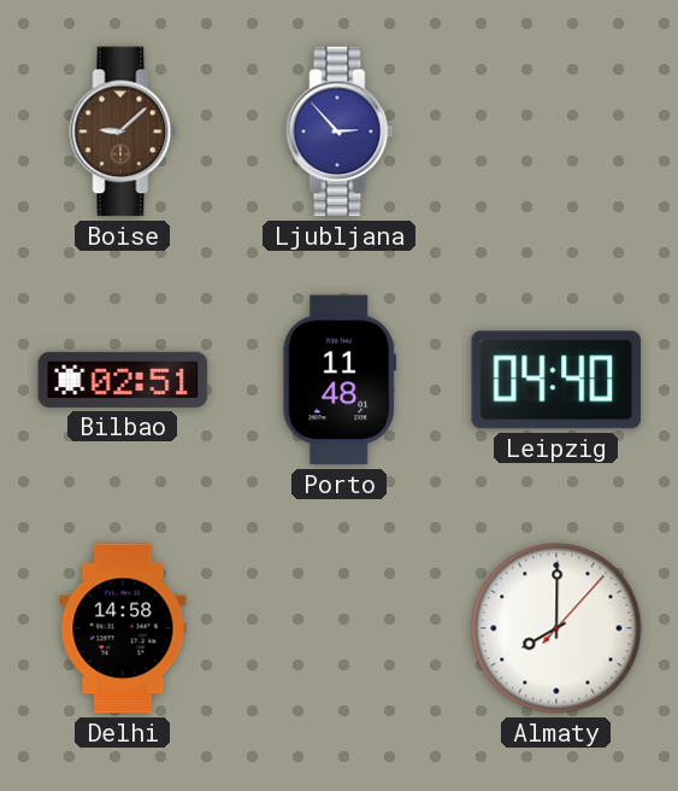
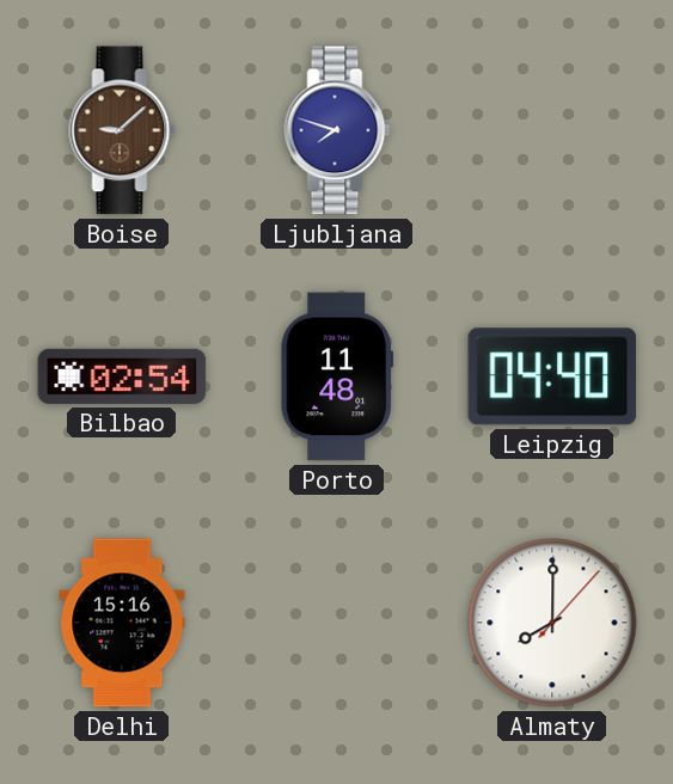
Ljubljana: 2:53 -> 7:48
Bilbao: 02:51 -> 02:54
Delhi: 14:58 -> 15:16
